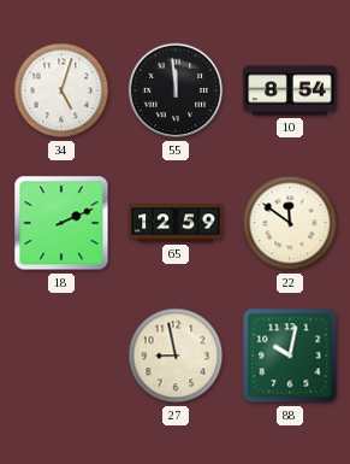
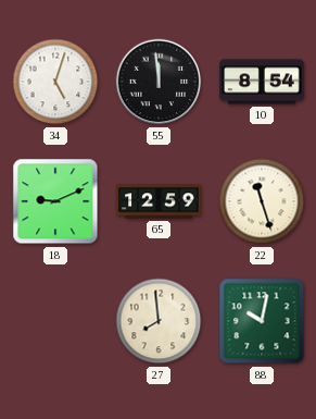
18: 2:11 -> 9:11
22: 11:51 -> 11:27
27: 8:58 -> 7:59
